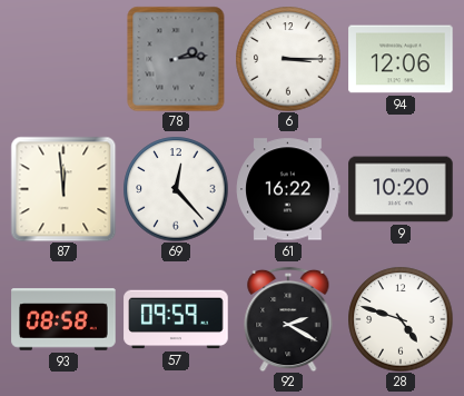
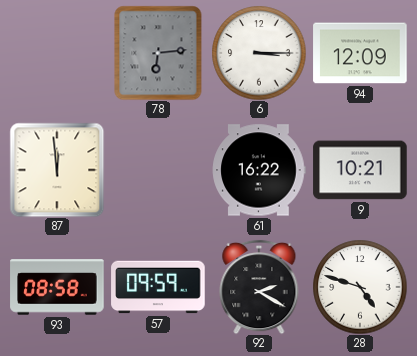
78: 2:14 -> 6:14
94: 12:06 -> 12:09
69: 12:23 -> none
9: 10:20 -> 10:21
